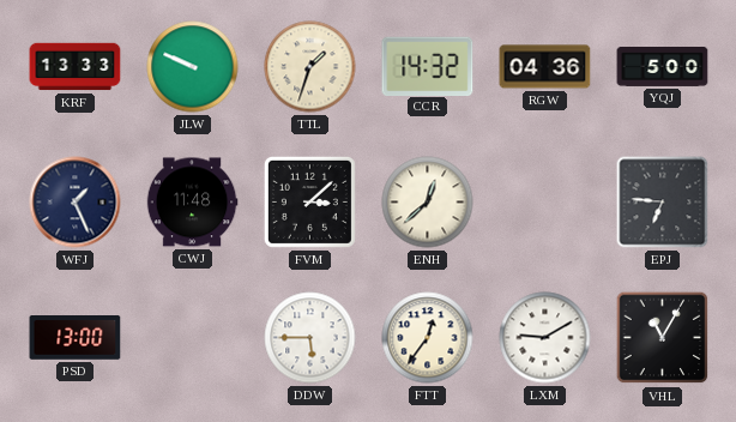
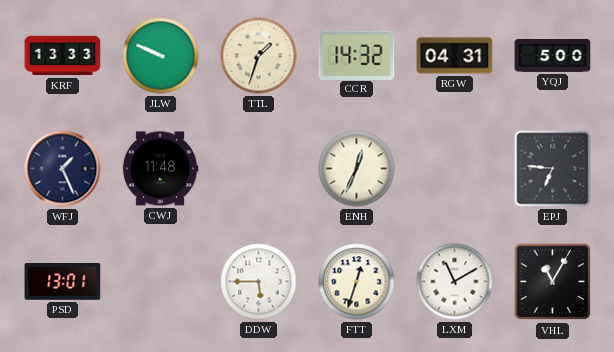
RGW: 04:36 -> 04:31
FVM: 3:08 -> none
ENH: 12:38 -> 12:34
PSD: 13:00 -> 13:01
FTT: 12:36 -> 12:33
LXM: 9:10 -> 11:10
